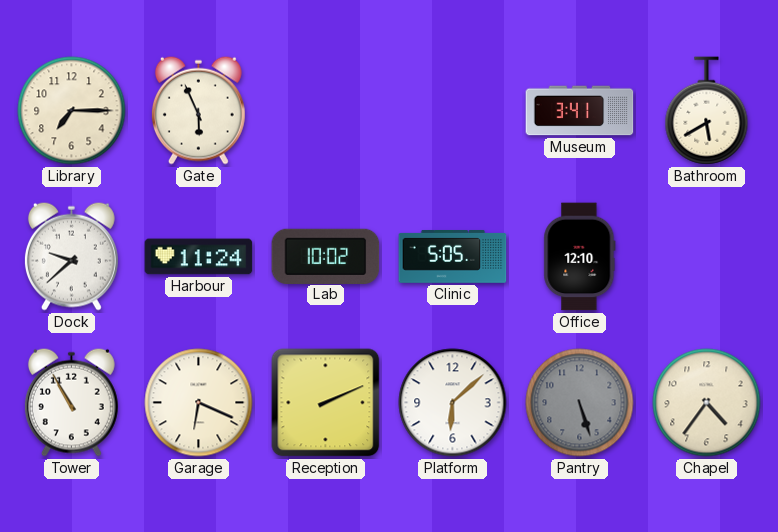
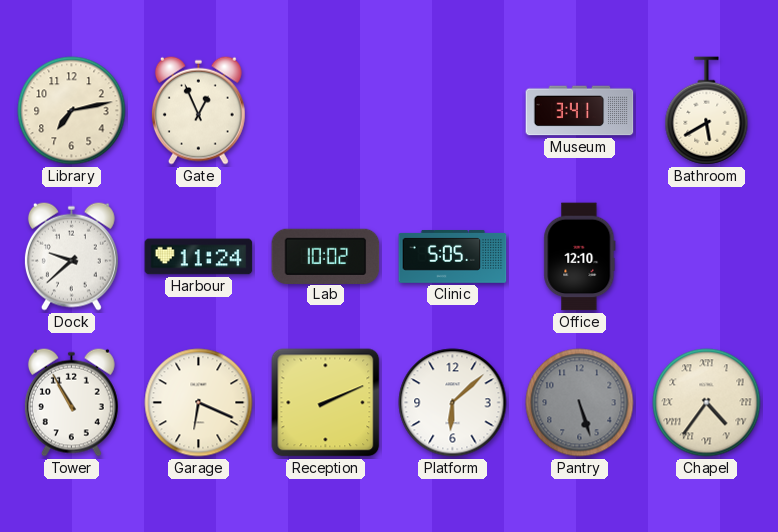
Library: 7:15 -> 7:13
Gate: 5:56 -> 12:56
Chapel numerals: Arabic -> Roman
